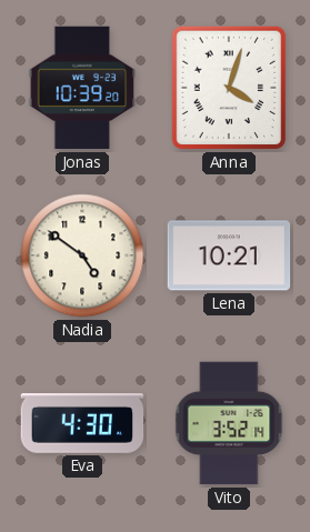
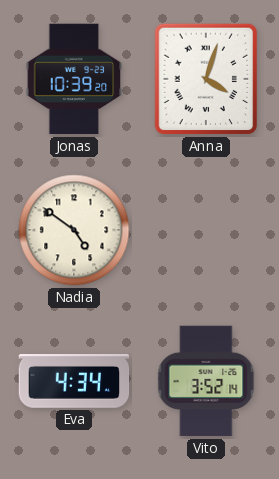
Lena: 10:21 -> none
Eva: 4:30 -> 4:34
